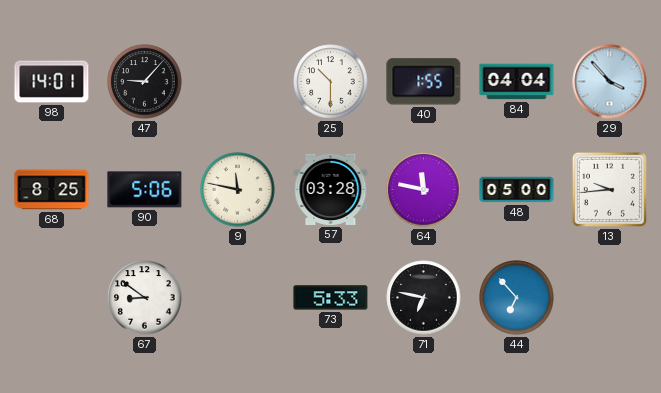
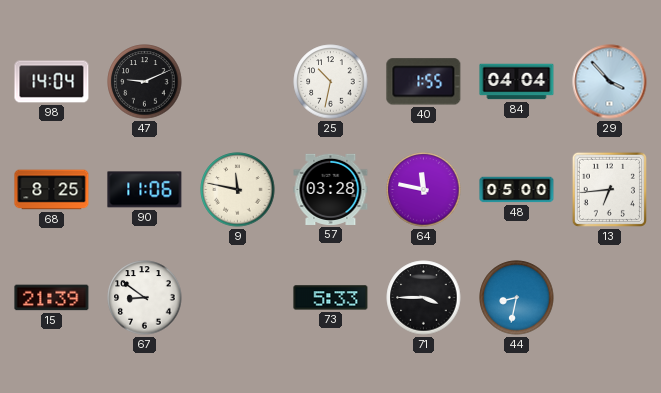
98: 14:01 -> 14:04
47: 9:07 -> 9:11
25: 10:30 -> 10:32
90: 5:06 -> 11:06
13: 9:44 -> 6:44
15: none -> 21:39
71: 6:47 -> 3:45
44: 6:53 -> 8:32
